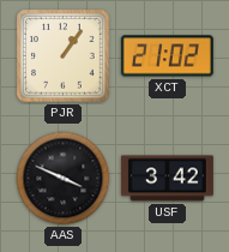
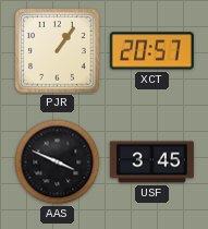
XCT: 21:02 -> 20:57
USF: 3:42 -> 3:45
